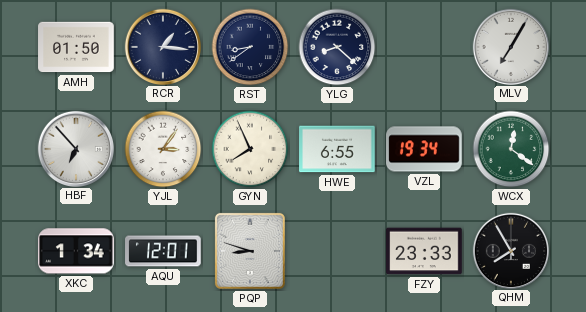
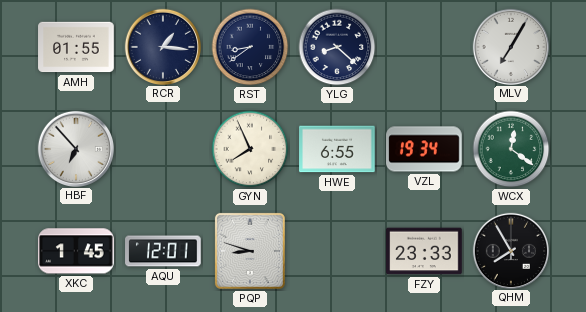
AMH: 01:50 -> 01:55
YJL: 3:06 -> none
XKC: 1:34 -> 1:45
